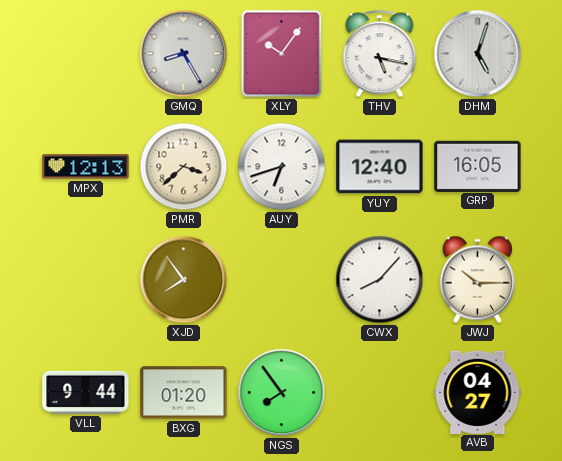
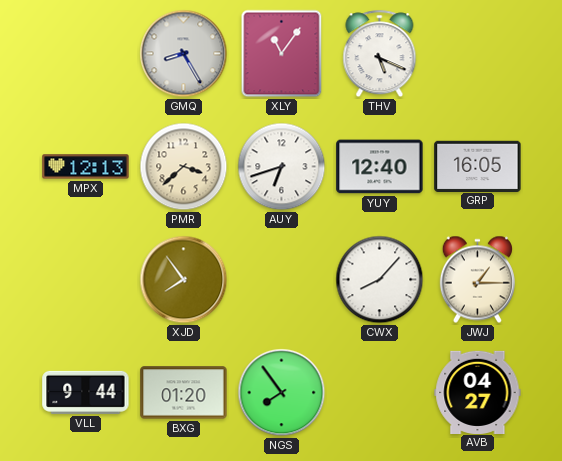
XLY: 10:06 -> 11:06
THV: 5:17 -> 5:19
DHM: 5:03 -> none
JWJ: 10:15 -> 1:15
